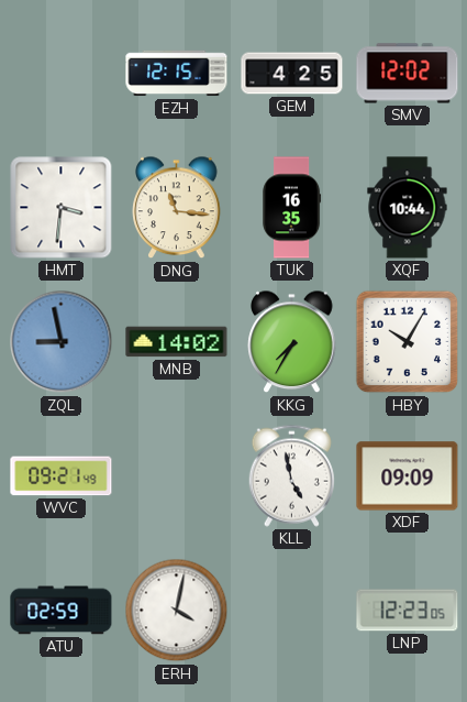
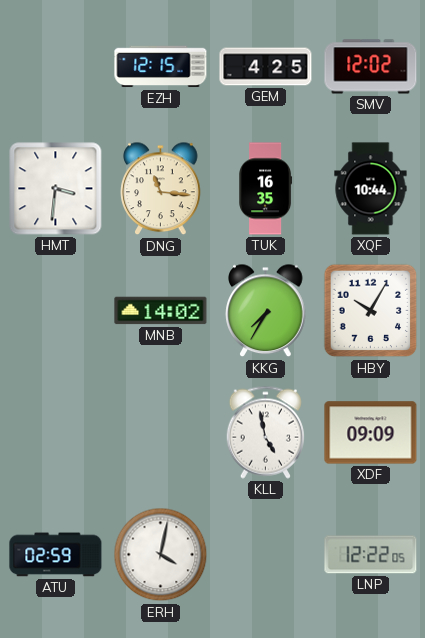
ZQL: 8:58 -> none
WVC: 09:21 -> none
LNP: 12:23 -> 12:22
